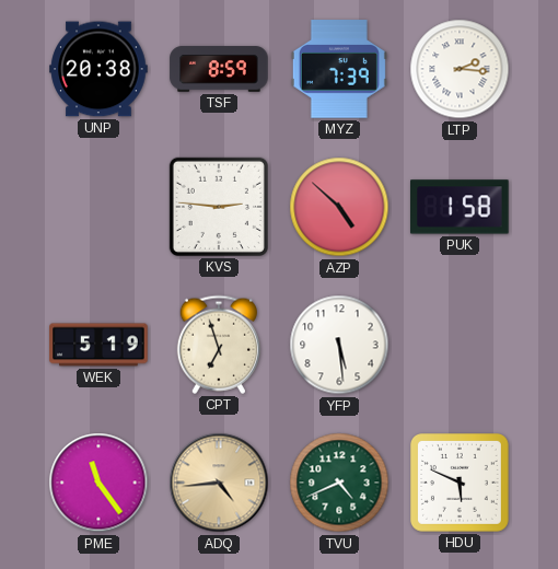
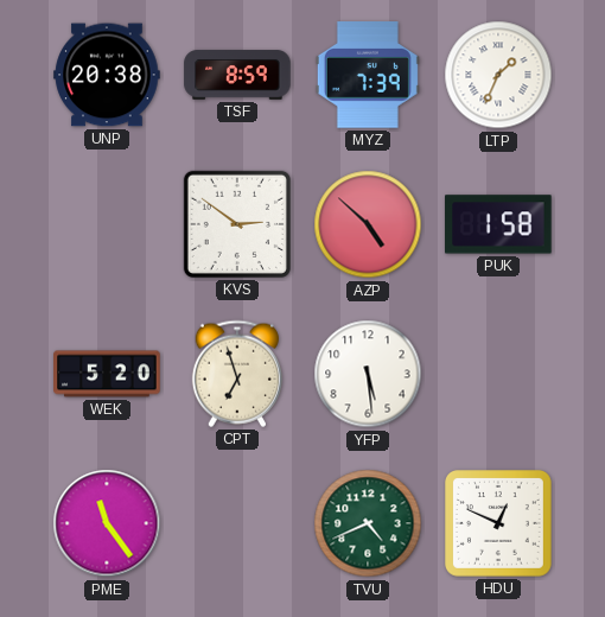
LTP: 2:16 -> 1:34
KVS: 2:46 -> 2:51
WEK: 5:19 -> 5:20
ADQ: 4:44 -> none
HDU: 5:49 -> 12:49
